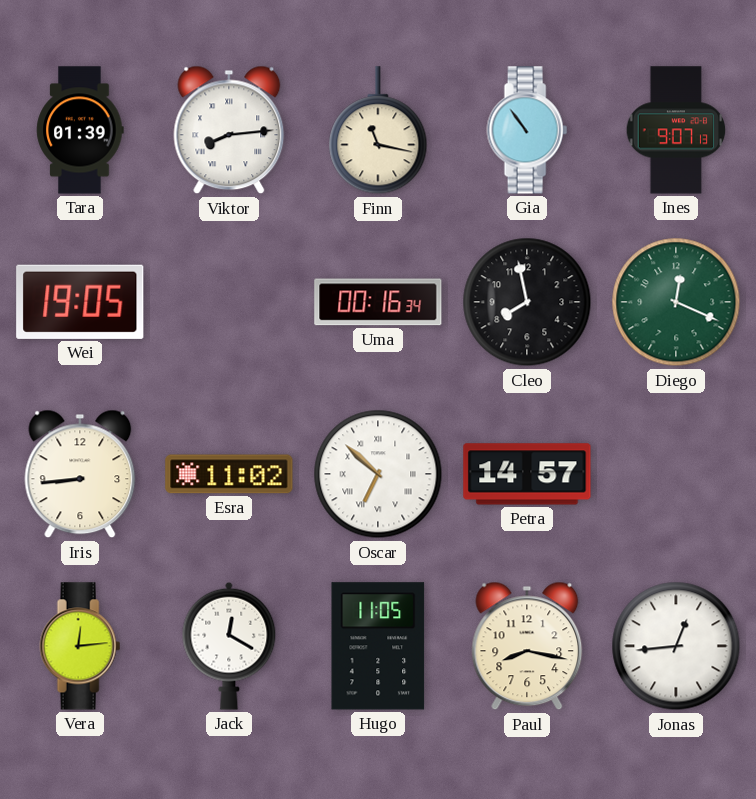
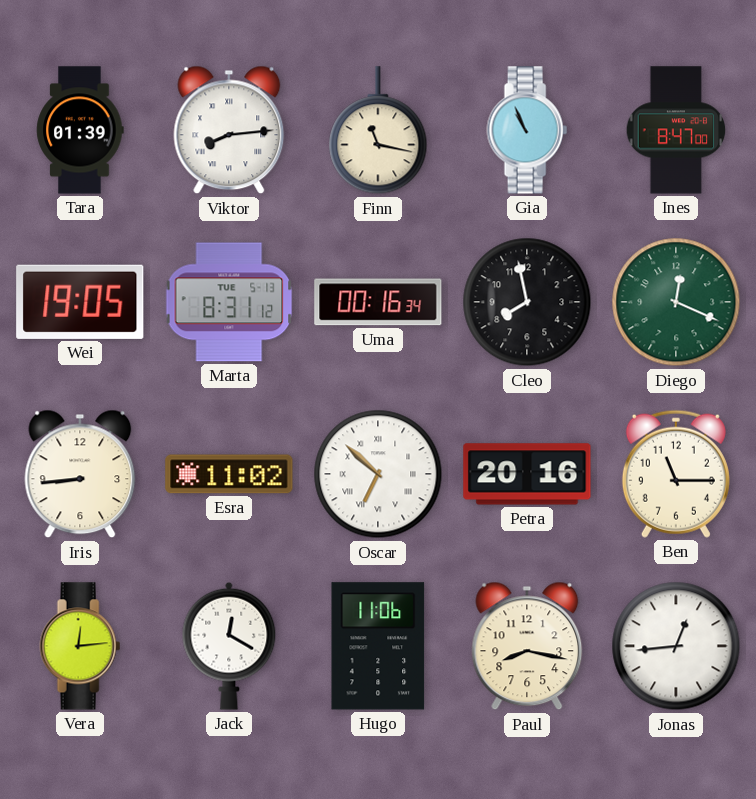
Gia: 10:54 -> 10:56
Ines: 9:07 -> 8:47
Marta: none -> 8:31
Petra: 14:57 -> 20:16
Ben: none -> 11:15
Hugo: 11:05 -> 11:06
